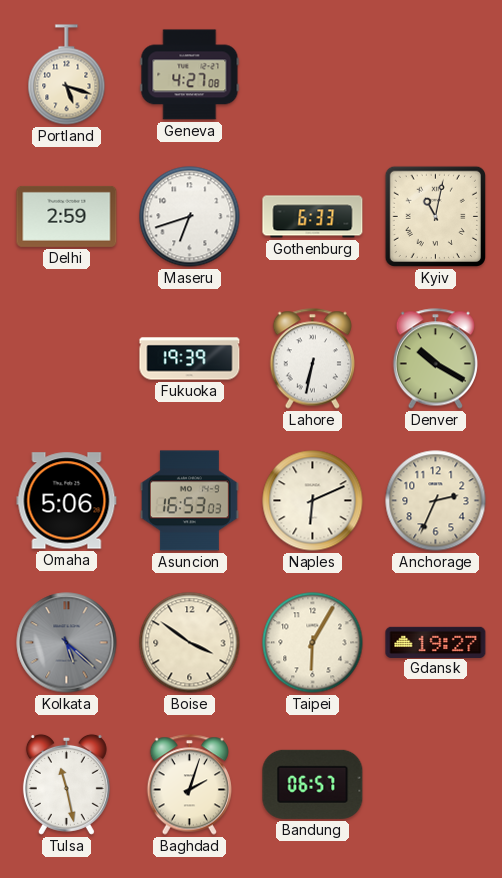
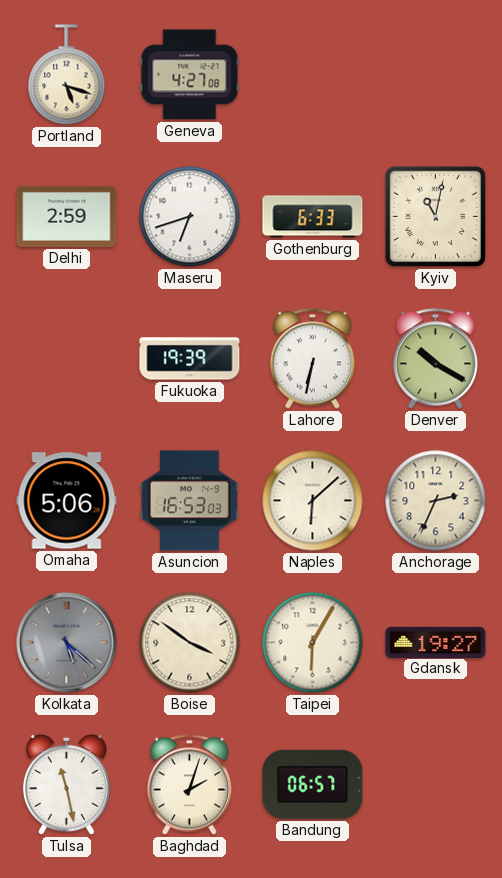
Naples: 6:11 -> 6:08
